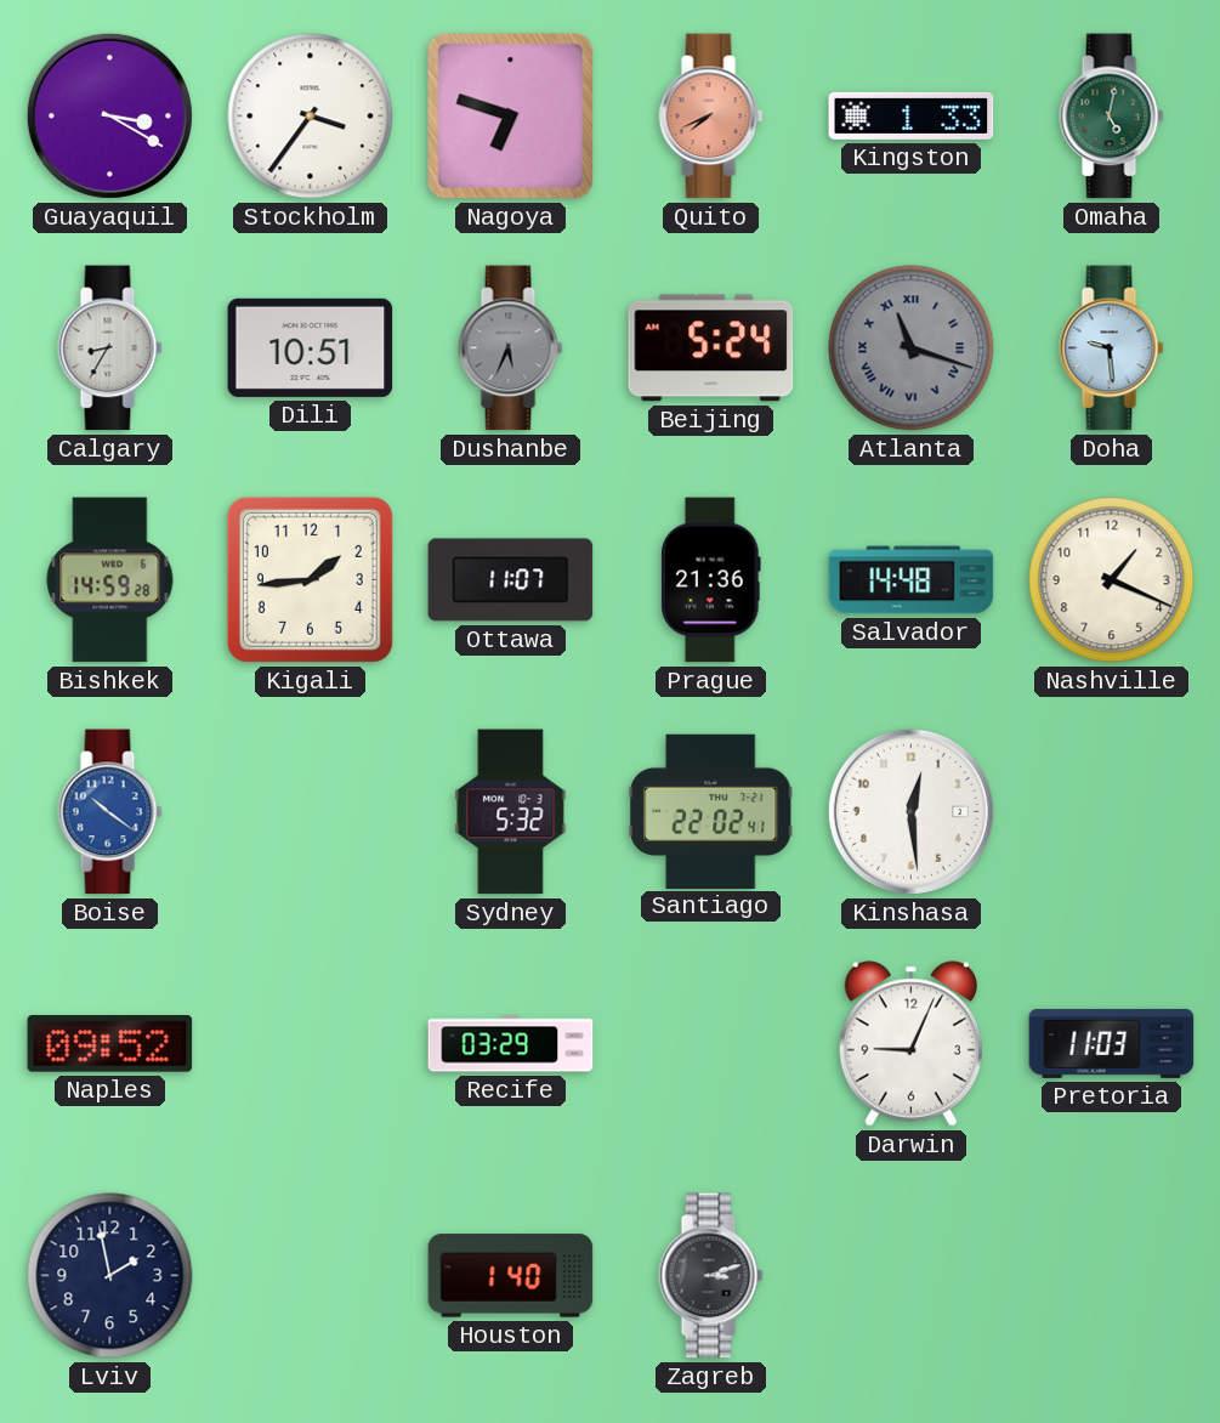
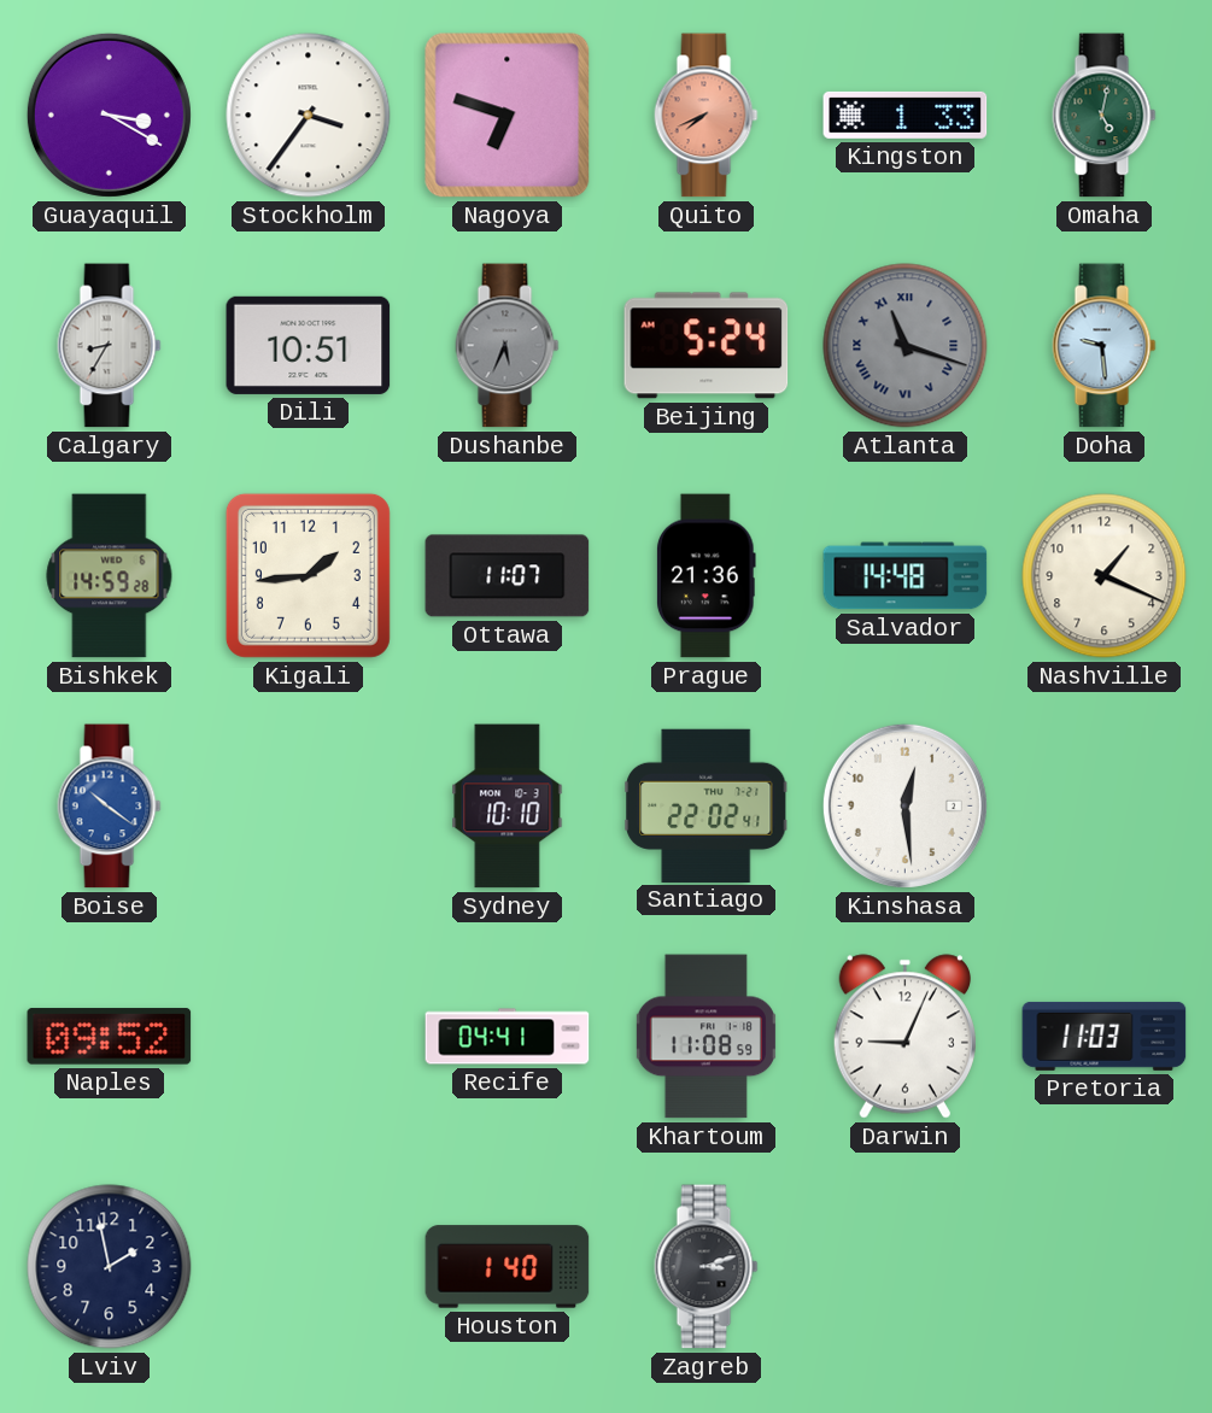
Sydney: 5:32 -> 10:10
Recife: 03:29 -> 04:41
Khartoum: none -> 11:08
